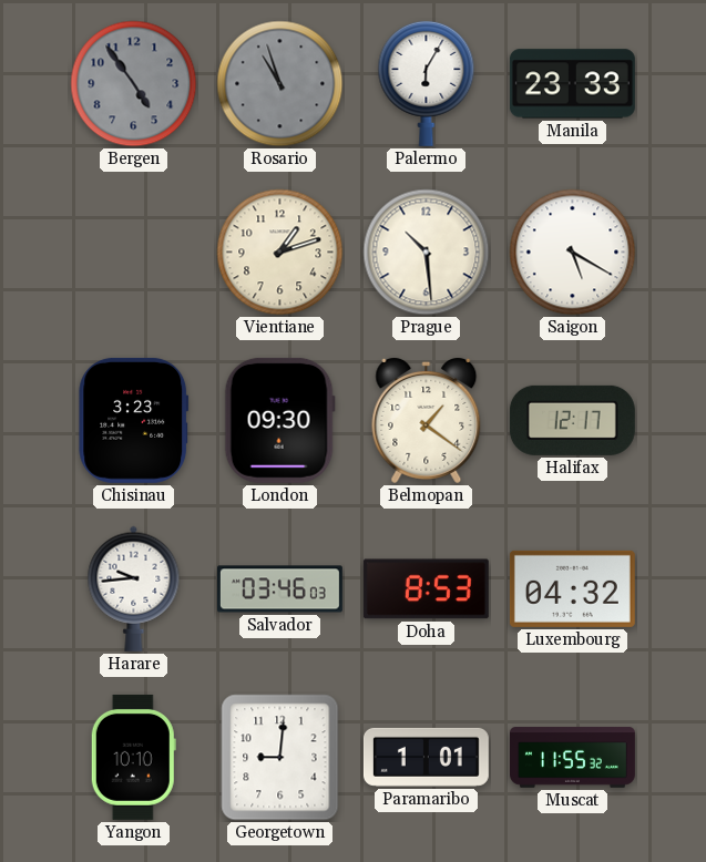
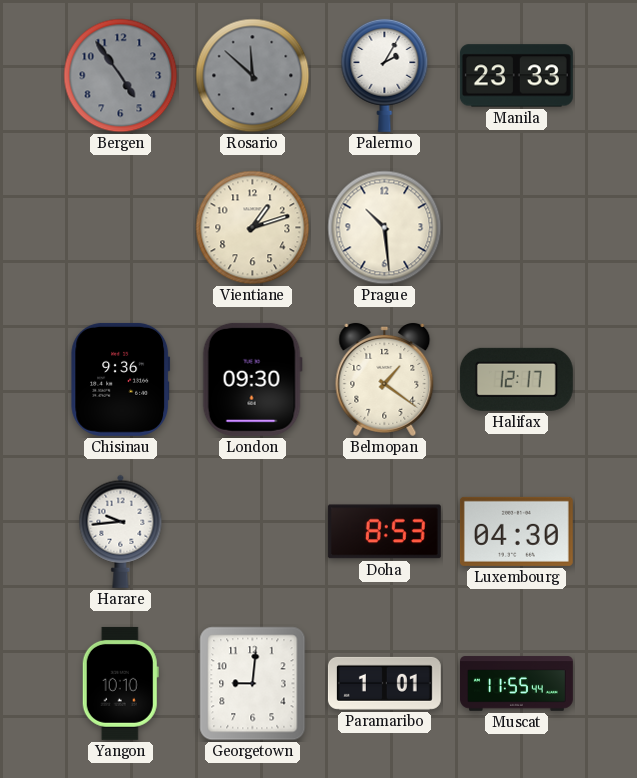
Rosario: 10:57 -> 11:52
Palermo: 6:05 -> 2:05
Saigon: 5:20 -> none
Chisinau: 3:23 -> 9:36
Salvador: 03:46 -> none
Luxembourg: 04:32 -> 04:30
Muscat: 11:55:32 -> 11:55:44
